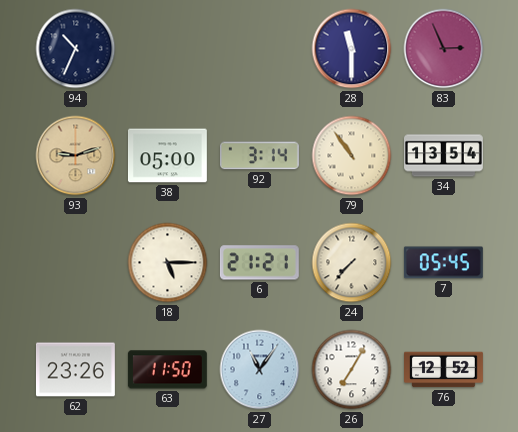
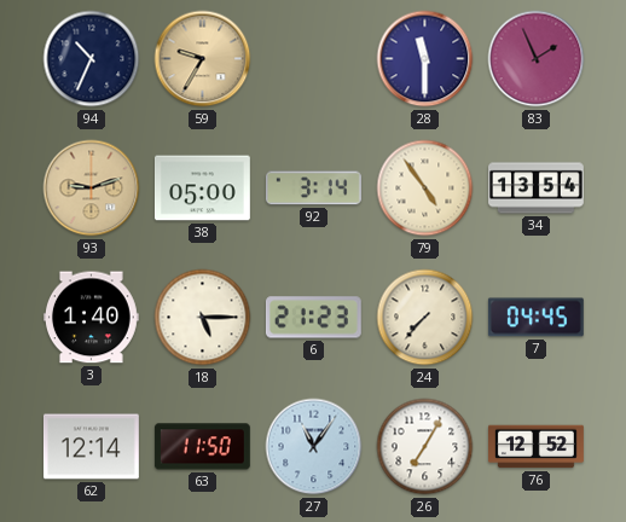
59: none -> 9:35
83: 2:56 -> 1:56
79: 10:54 -> 4:54
3: none -> 1:40
6: 21:21 -> 21:23
7: 05:45 -> 04:45
62: 23:26 -> 12:14
